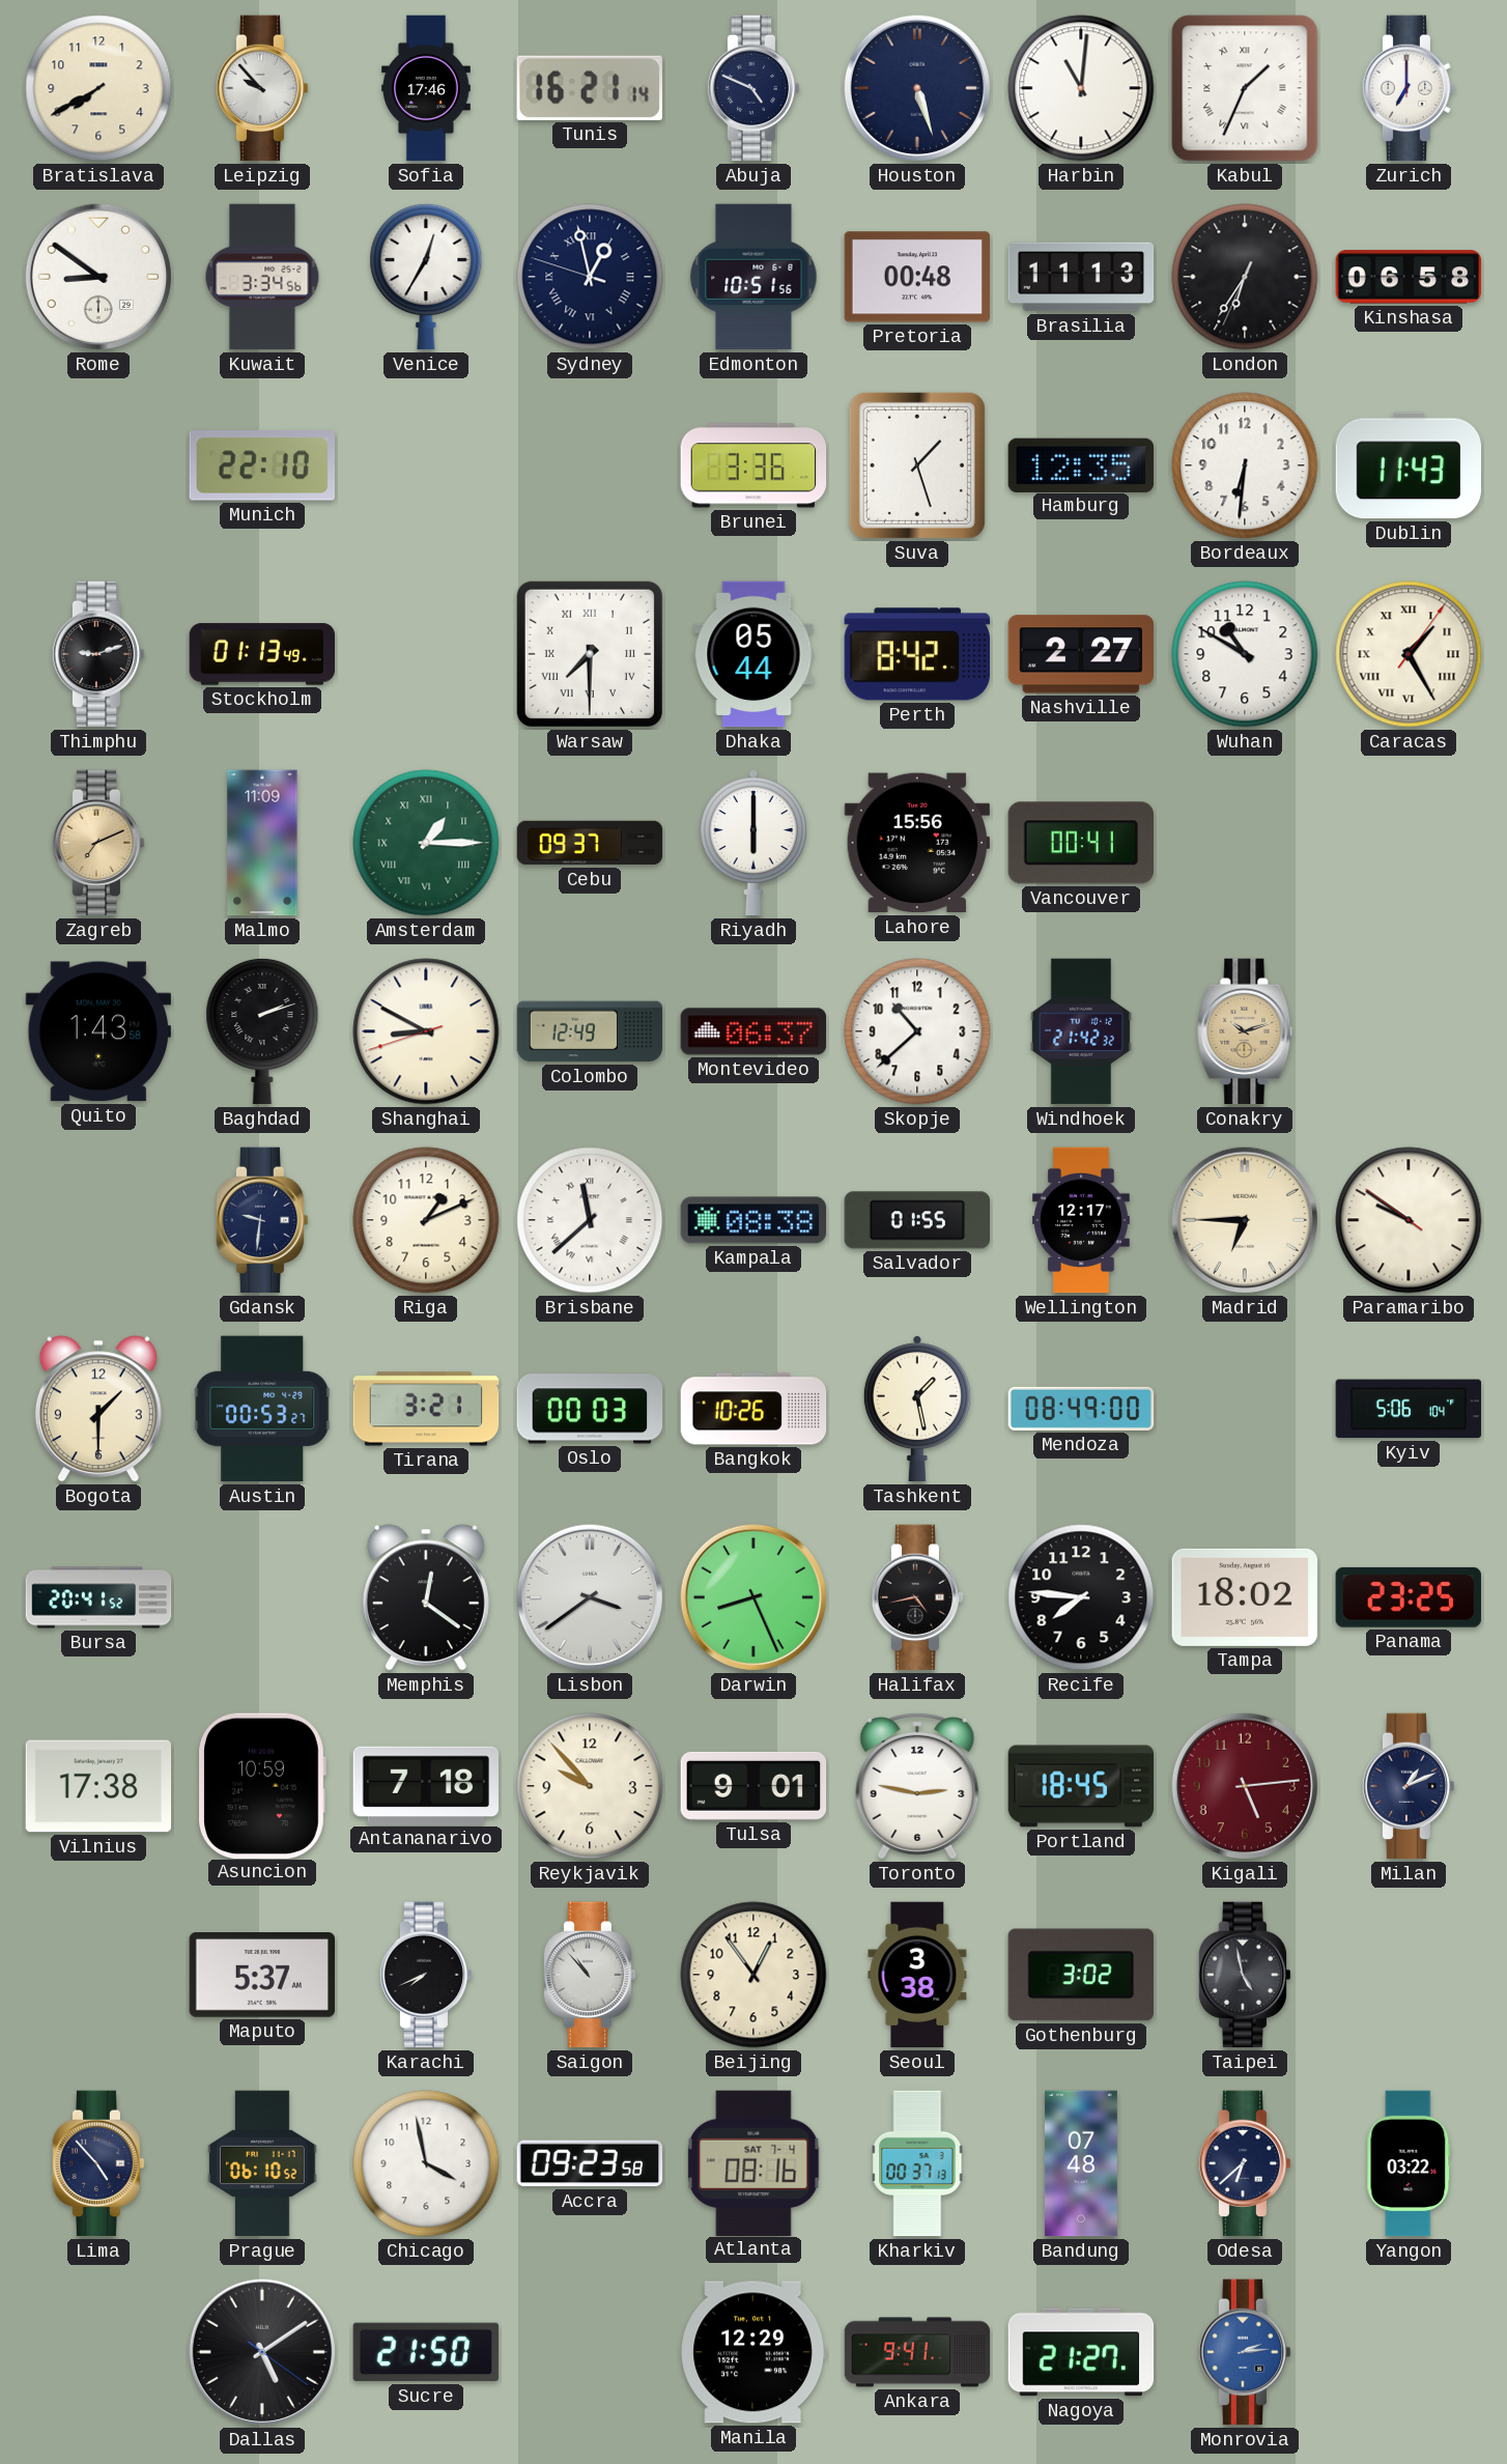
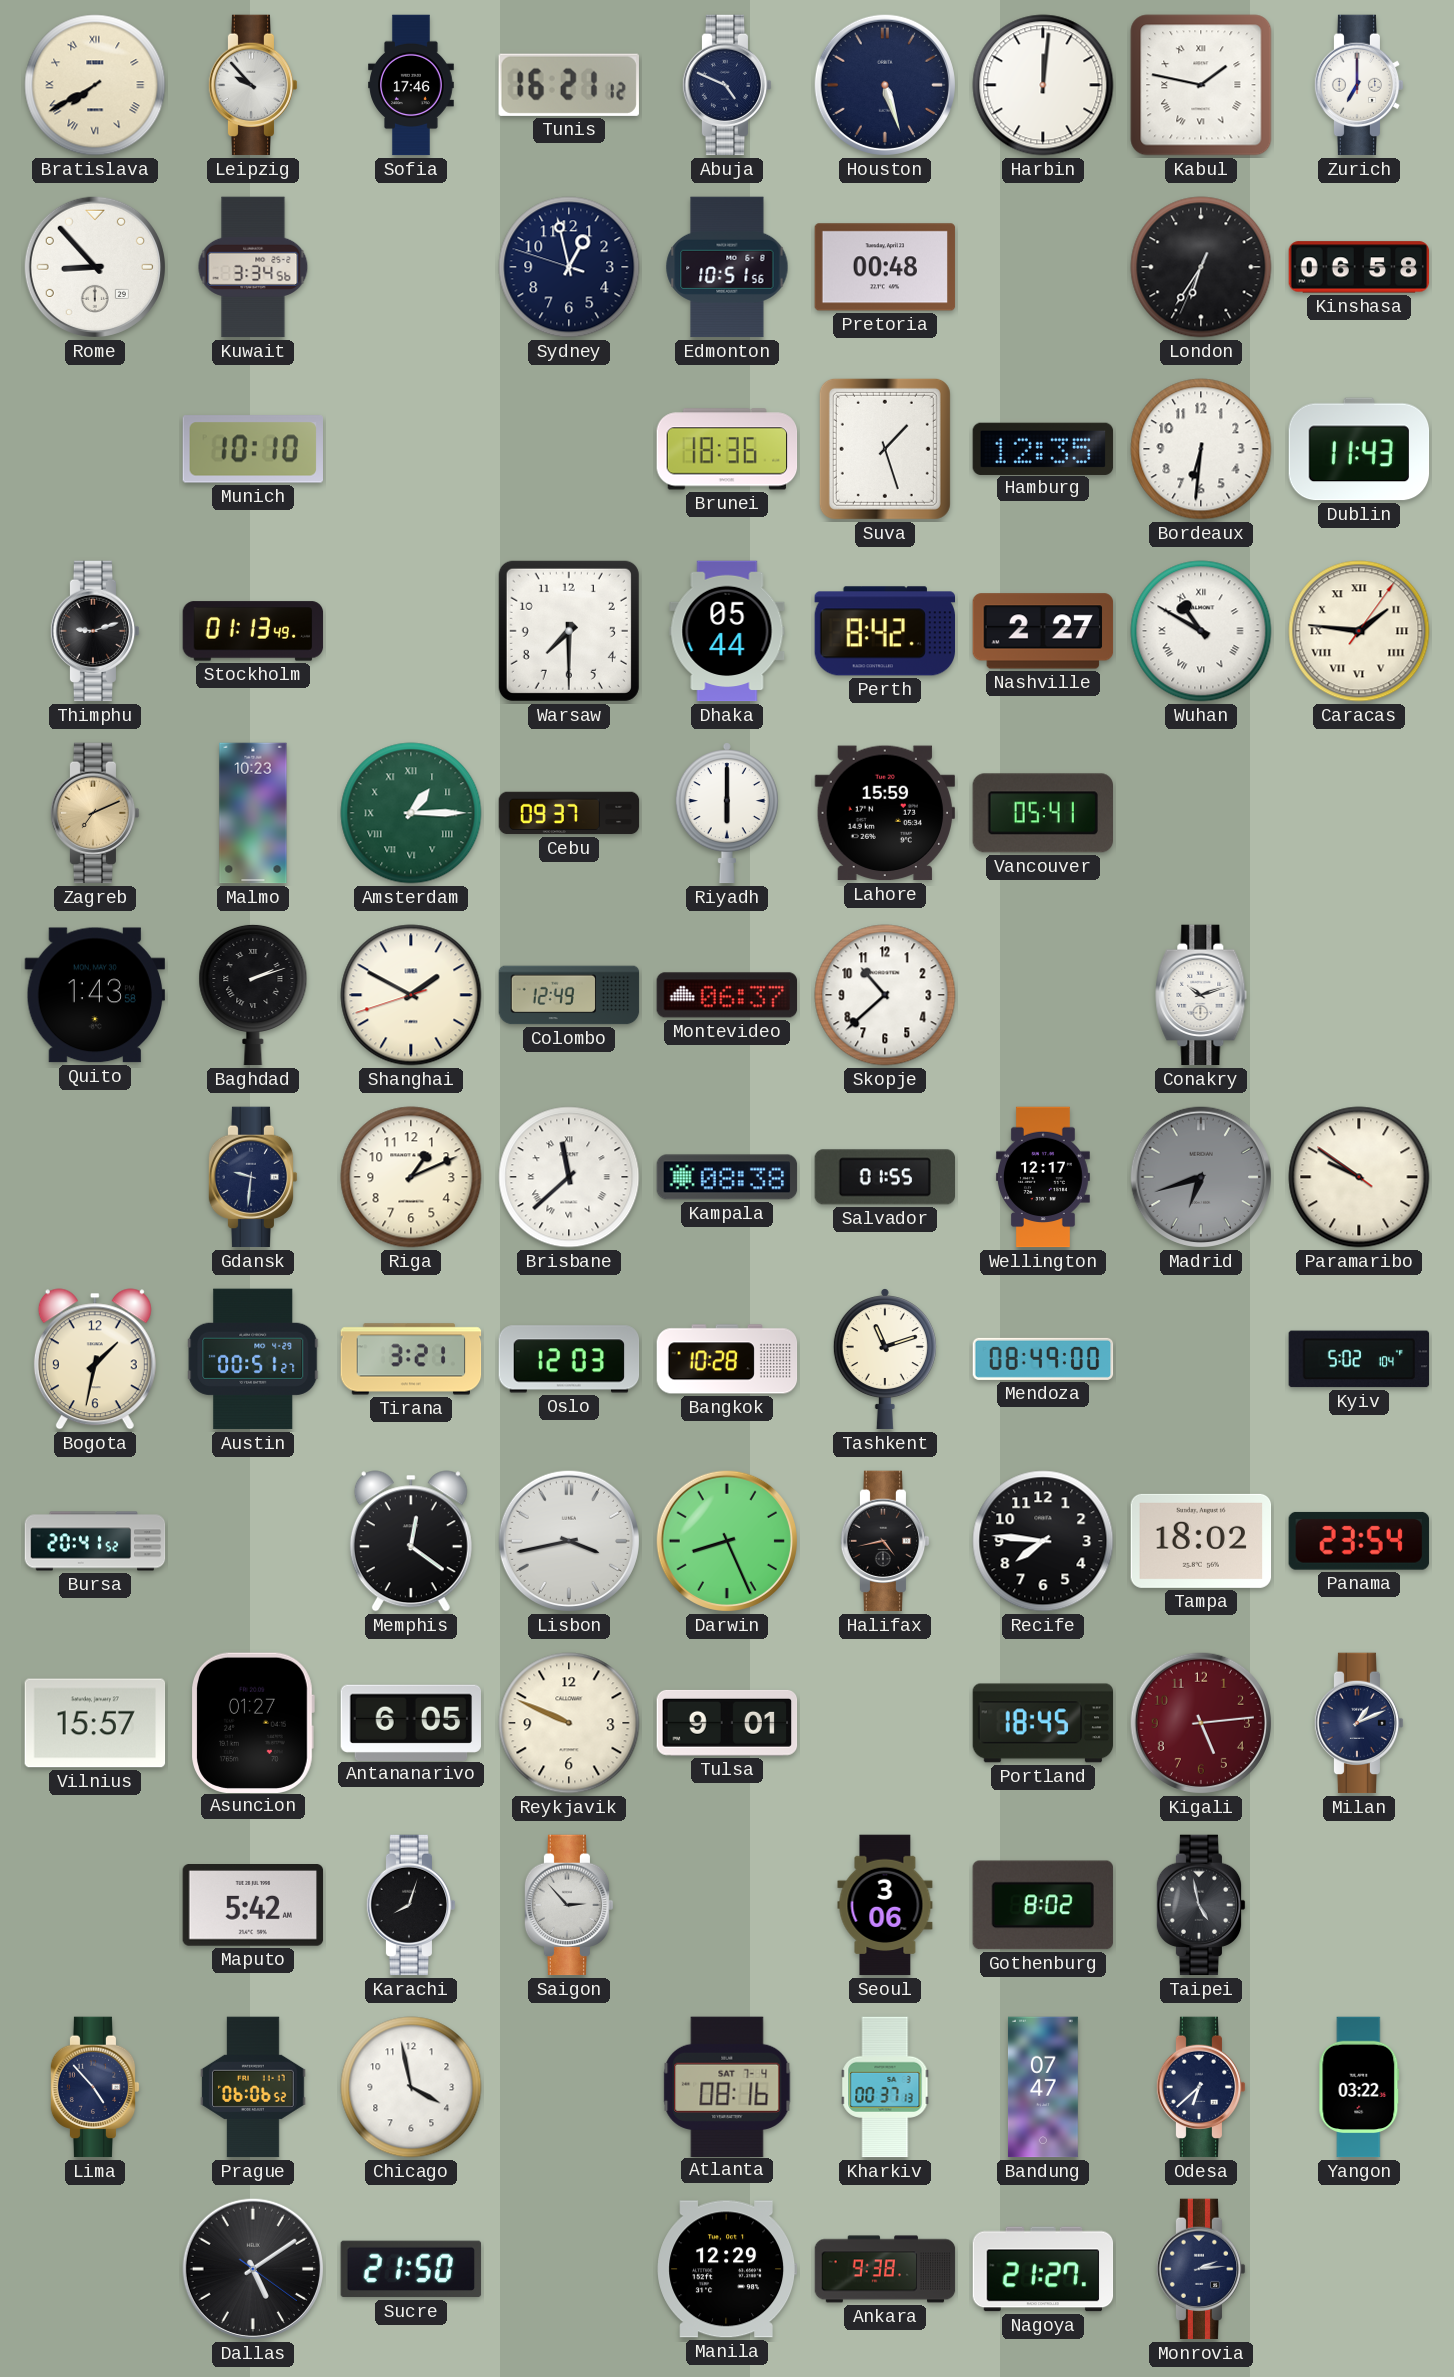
Bratislava numerals: Arabic -> Roman
Tunis: 16:21:14 -> 16:21:12
Harbin: 11:01 -> 12:01
Kabul: 1:34 -> 1:47
Rome: 8:51 -> 8:53
Venice: 12:35 -> none
Sydney numerals: Roman -> Arabic
Brasilia: 11:13 -> none
Munich: 22:10 -> 10:10
Brunei: 3:36 -> 18:36
Warsaw numerals: Roman -> Arabic
Wuhan numerals: Arabic -> Roman
Caracas: 1:25 -> 1:46
Malmo: 11:09 -> 10:23
Lahore: 15:56 -> 15:59
Vancouver: 00:41 -> 05:41
Shanghai: 8:49 -> 1:49
Windhoek: 21:42 -> none
Conakry dial: champagne -> white
Madrid: 6:45 -> 6:42
Madrid dial: cream -> grey
Bogota: 1:30 -> 1:32
Austin: 00:53 -> 00:51
Oslo: 00:03 -> 12:03
Bangkok: 10:26 -> 10:28
Tashkent: 1:28 -> 11:12
Kyiv: 5:06 -> 5:02
Lisbon: 3:39 -> 3:43
Panama: 23:25 -> 23:54
Vilnius: 17:38 -> 15:57
Asuncion: 10:59 -> 01:27
Antananarivo: 7:18 -> 6:05
Reykjavik: 9:53 -> 9:49
Toronto: 2:47 -> none
Maputo: 5:37 -> 5:42
Karachi: 7:41 -> 8:03
Saigon: 10:53 -> 2:53
Beijing: 12:54 -> none
Seoul: 3:38 -> 3:06
Gothenburg: 3:02 -> 8:02
Prague: 06:10 -> 06:06
Accra: 09:23 -> none
Bandung: 07:48 -> 07:47
Ankara: 9:41 -> 9:38
Monrovia dial: blue -> navy
